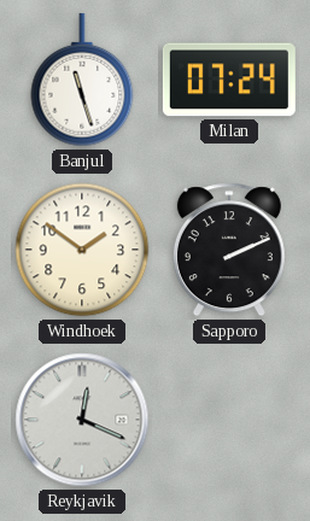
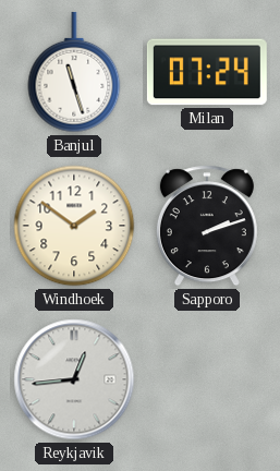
Sapporo: 2:11 -> 2:12
Reykjavik: 12:19 -> 12:44
